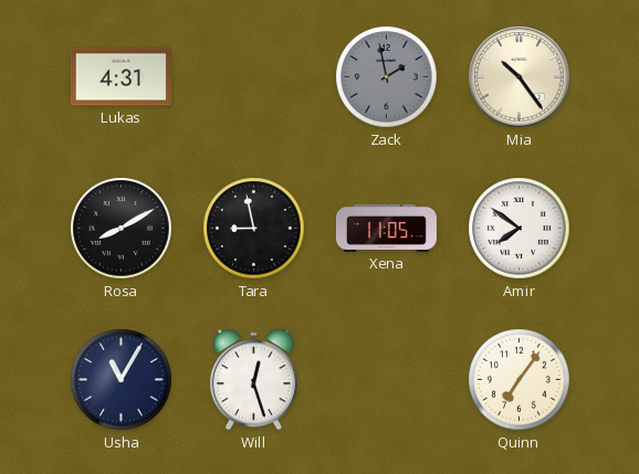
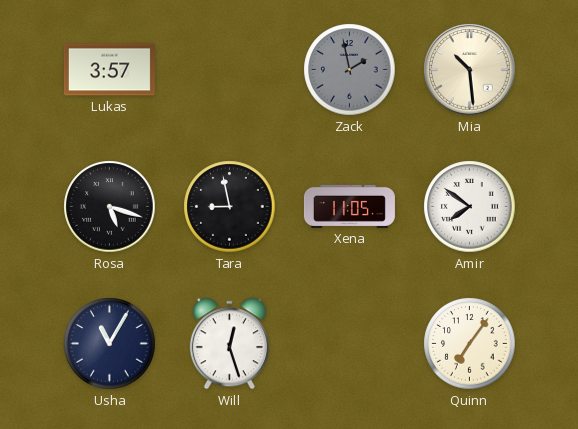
Lukas: 4:31 -> 3:57
Mia: 10:24 -> 10:29
Rosa: 8:10 -> 5:18
